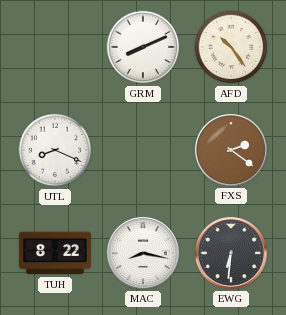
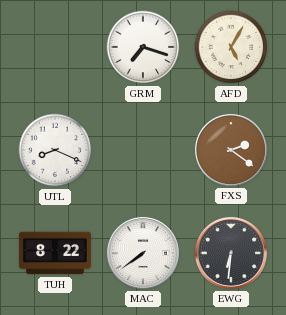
GRM: 8:11 -> 7:18
AFD: 10:24 -> 5:05
MAC: 8:17 -> 7:39
